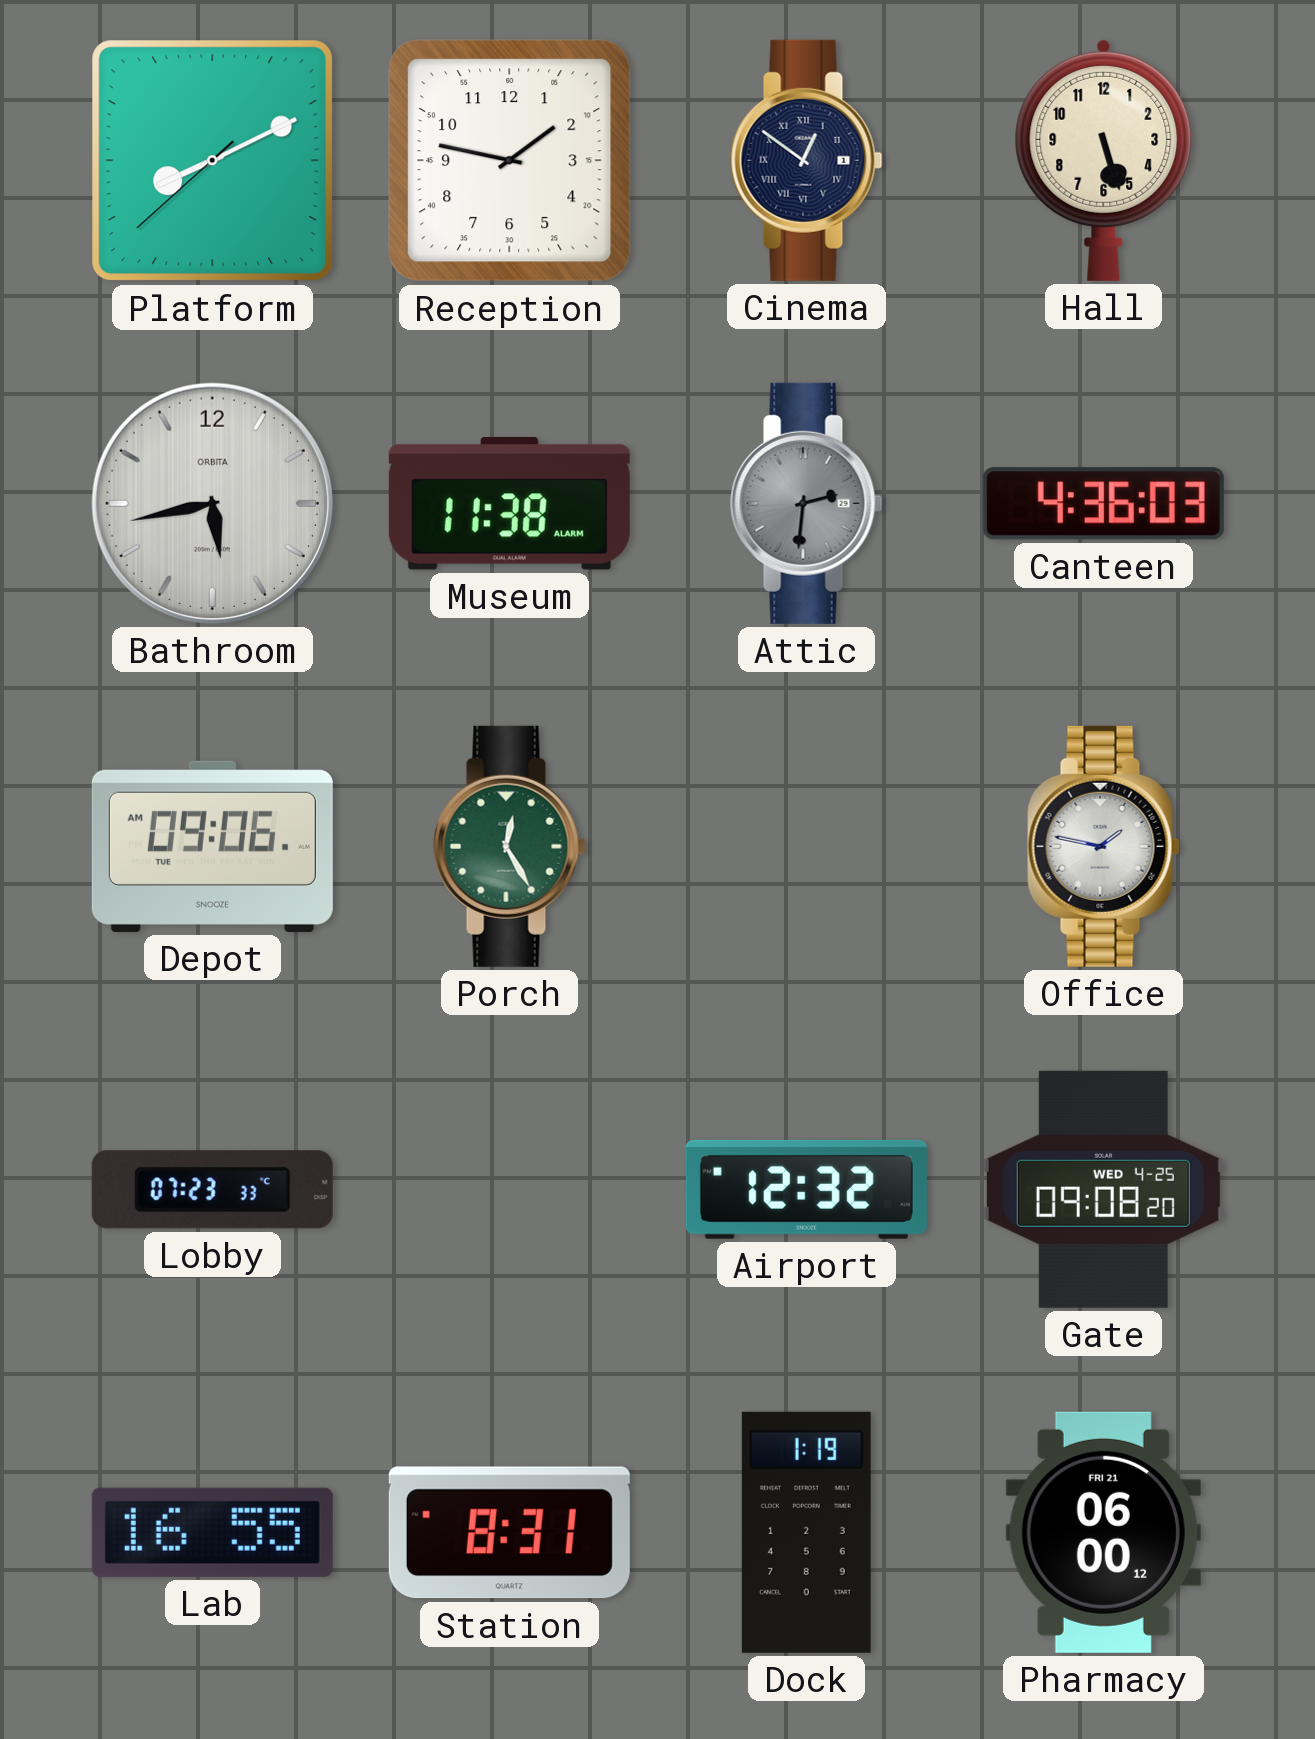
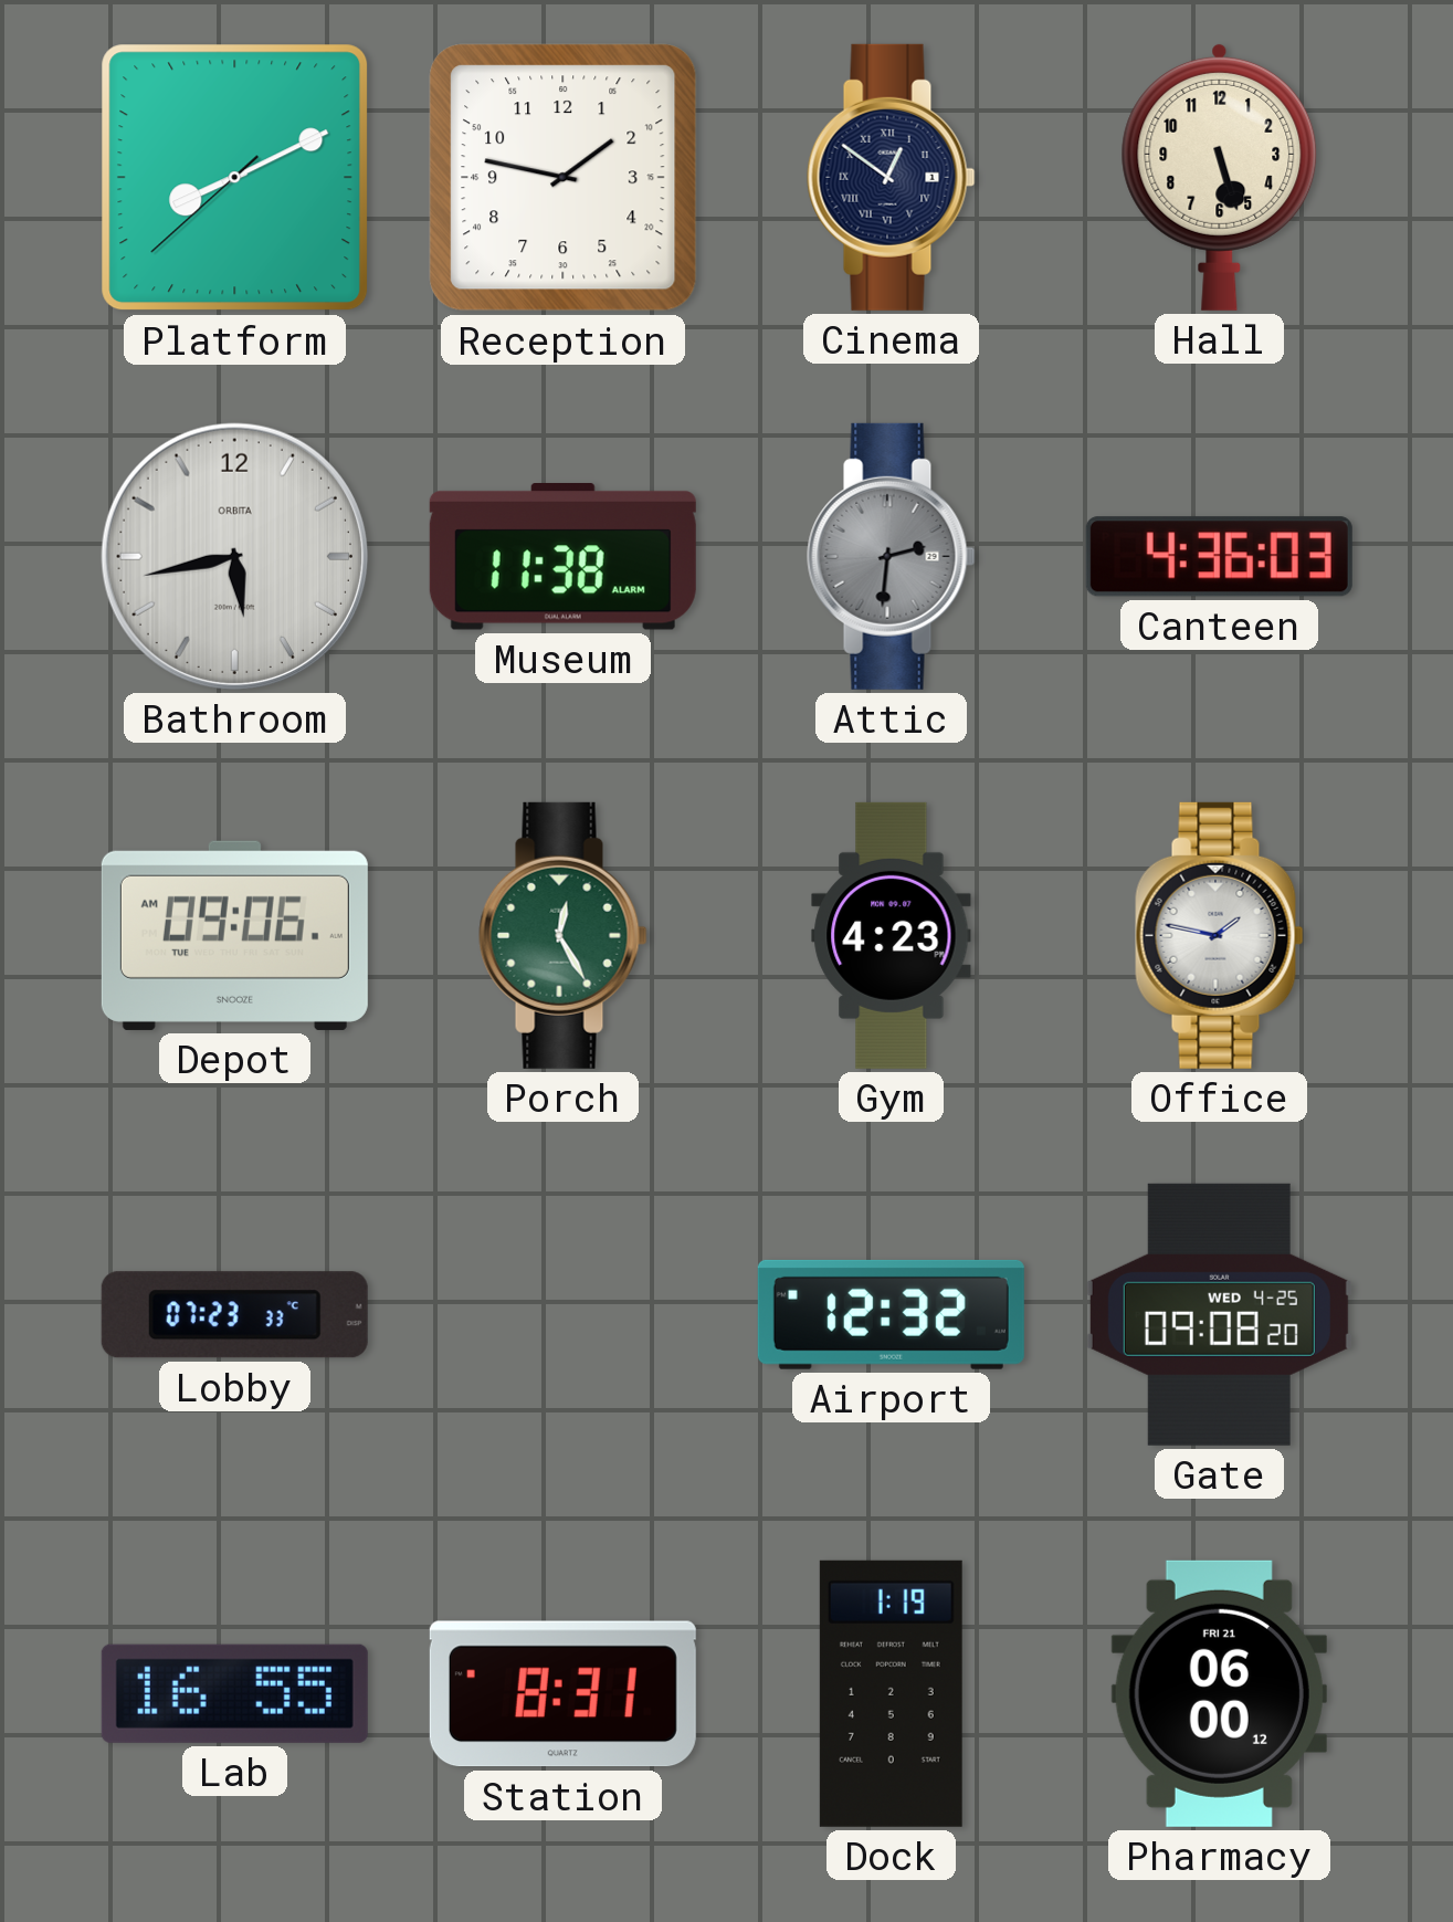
Gym: none -> 4:23
